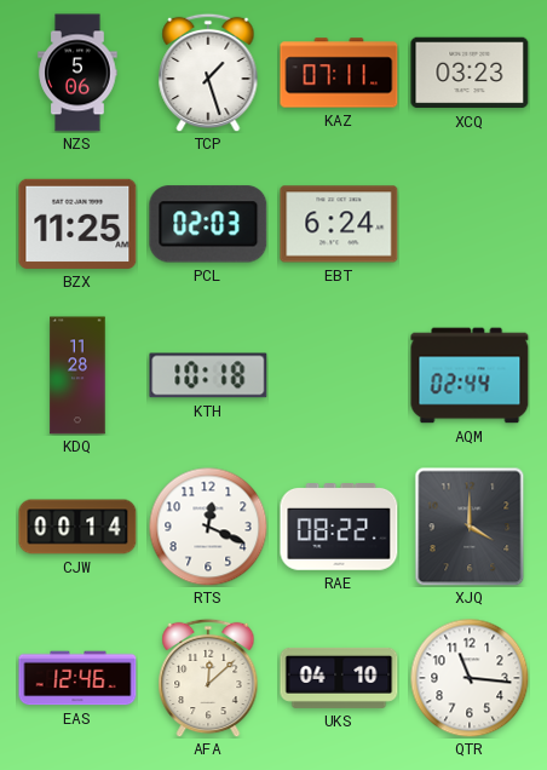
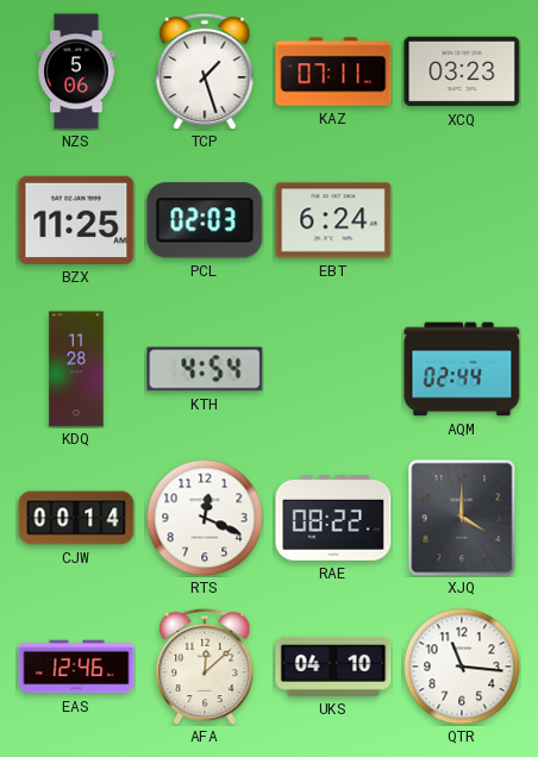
KTH: 10:18 -> 4:54
